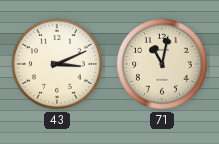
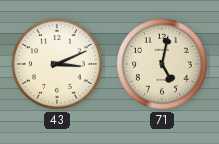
71: 11:02 -> 5:02
